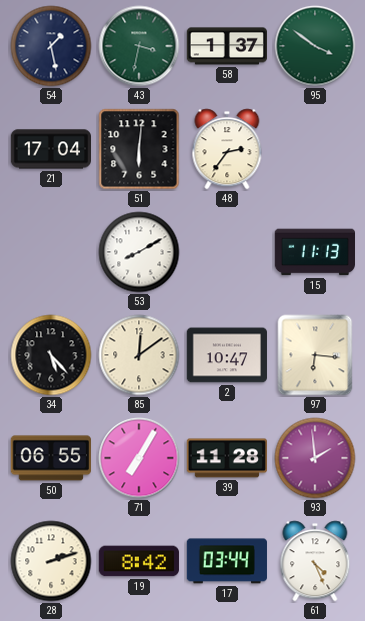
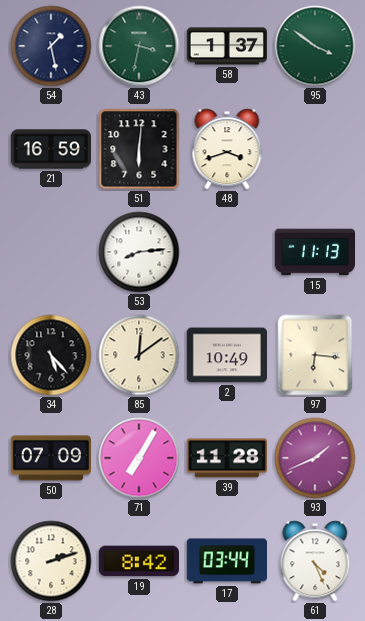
21: 17:04 -> 16:59
48: 2:36 -> 3:42
53: 8:10 -> 8:14
2: 10:47 -> 10:49
50: 06:55 -> 07:09
93: 1:59 -> 1:41
